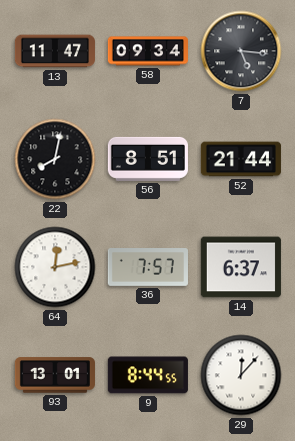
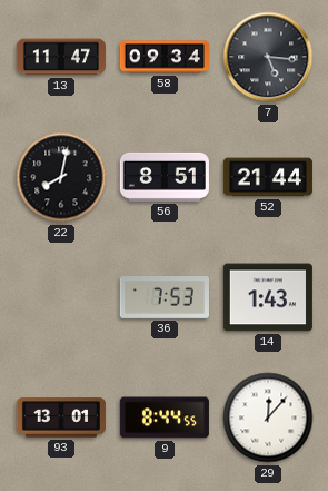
64: 12:13 -> none
36: 7:57 -> 7:53
14: 6:37 -> 1:43
